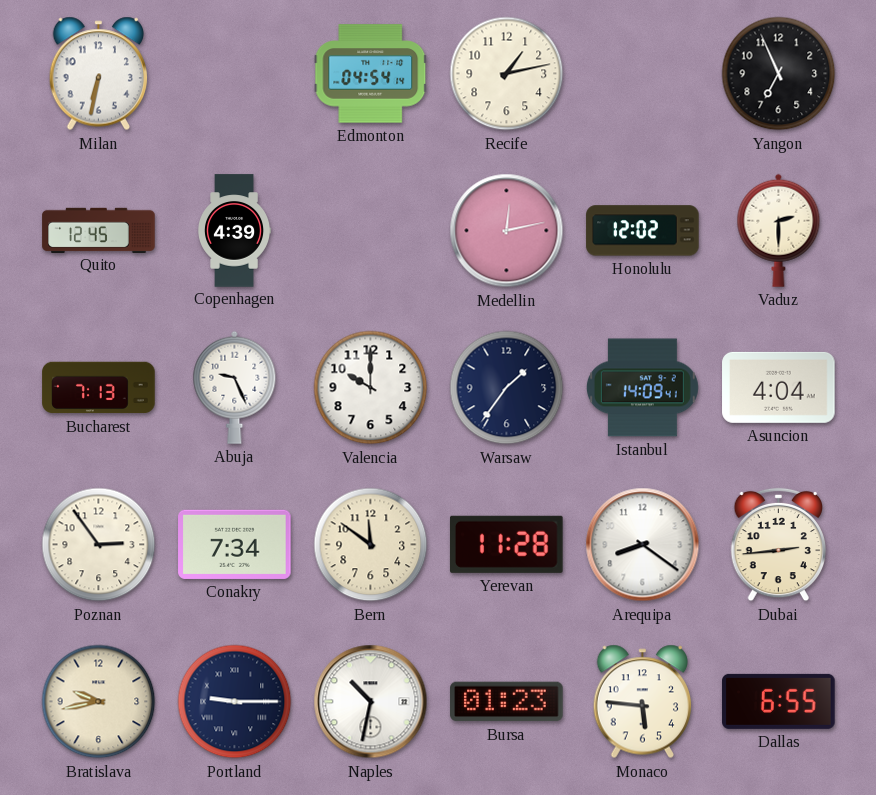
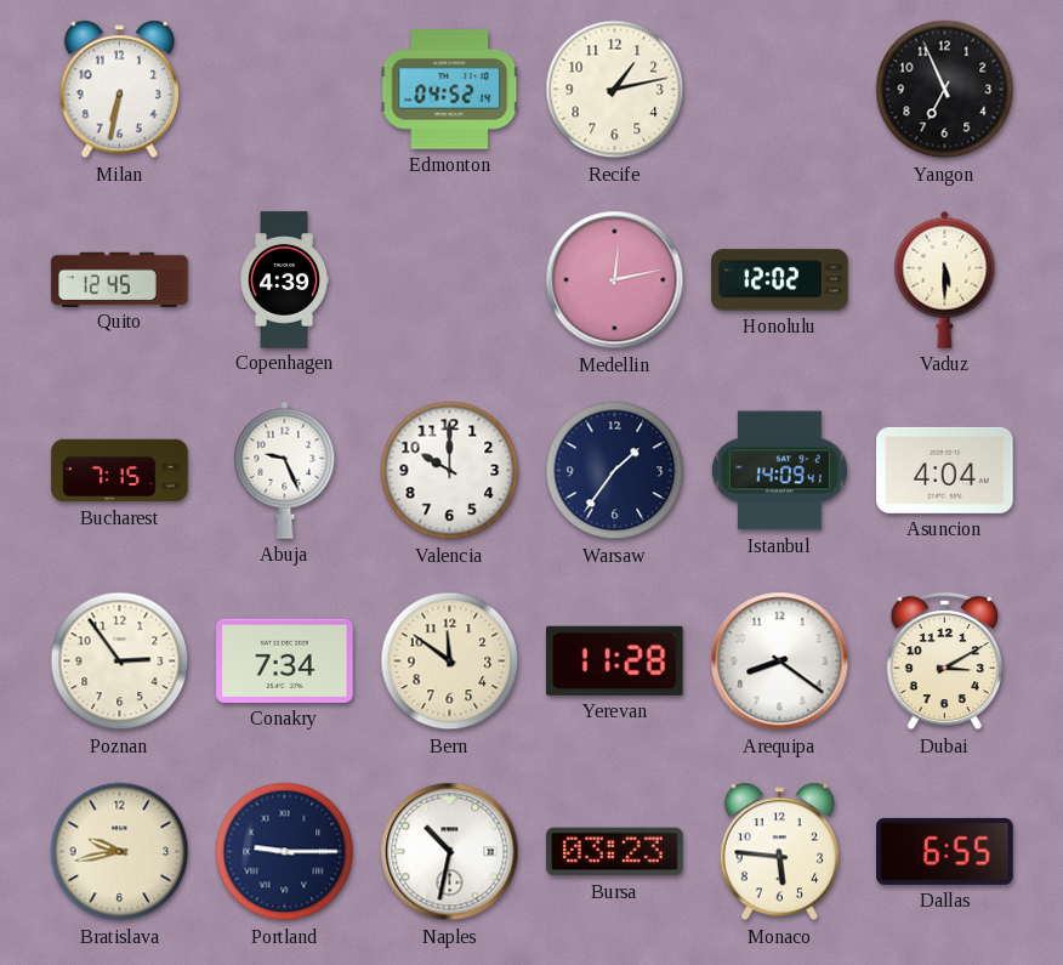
Edmonton: 04:54 -> 04:52
Vaduz: 2:30 -> 5:30
Bucharest: 7:13 -> 7:15
Dubai: 2:44 -> 3:10
Bursa: 01:23 -> 03:23
